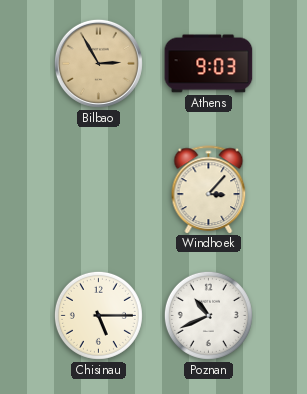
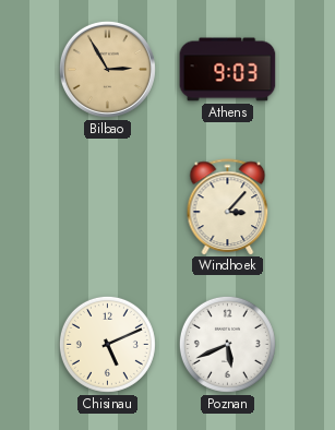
Chisinau: 5:15 -> 5:11
Poznan: 10:41 -> 5:41
